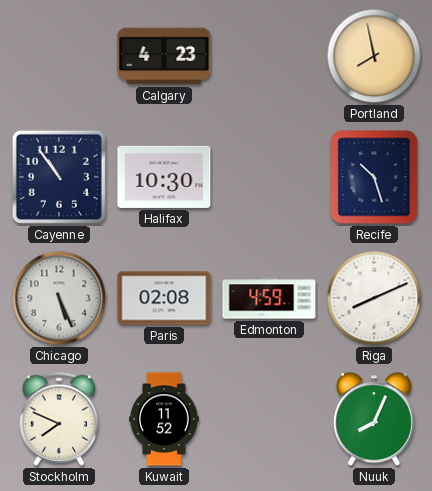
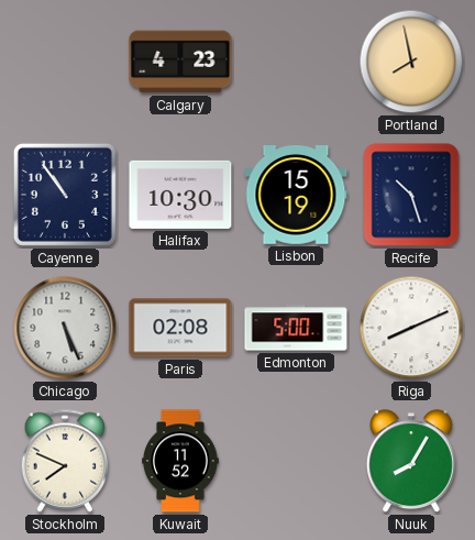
Lisbon: none -> 15:19
Edmonton: 4:59 -> 5:00
Nuuk: 8:04 -> 8:05
